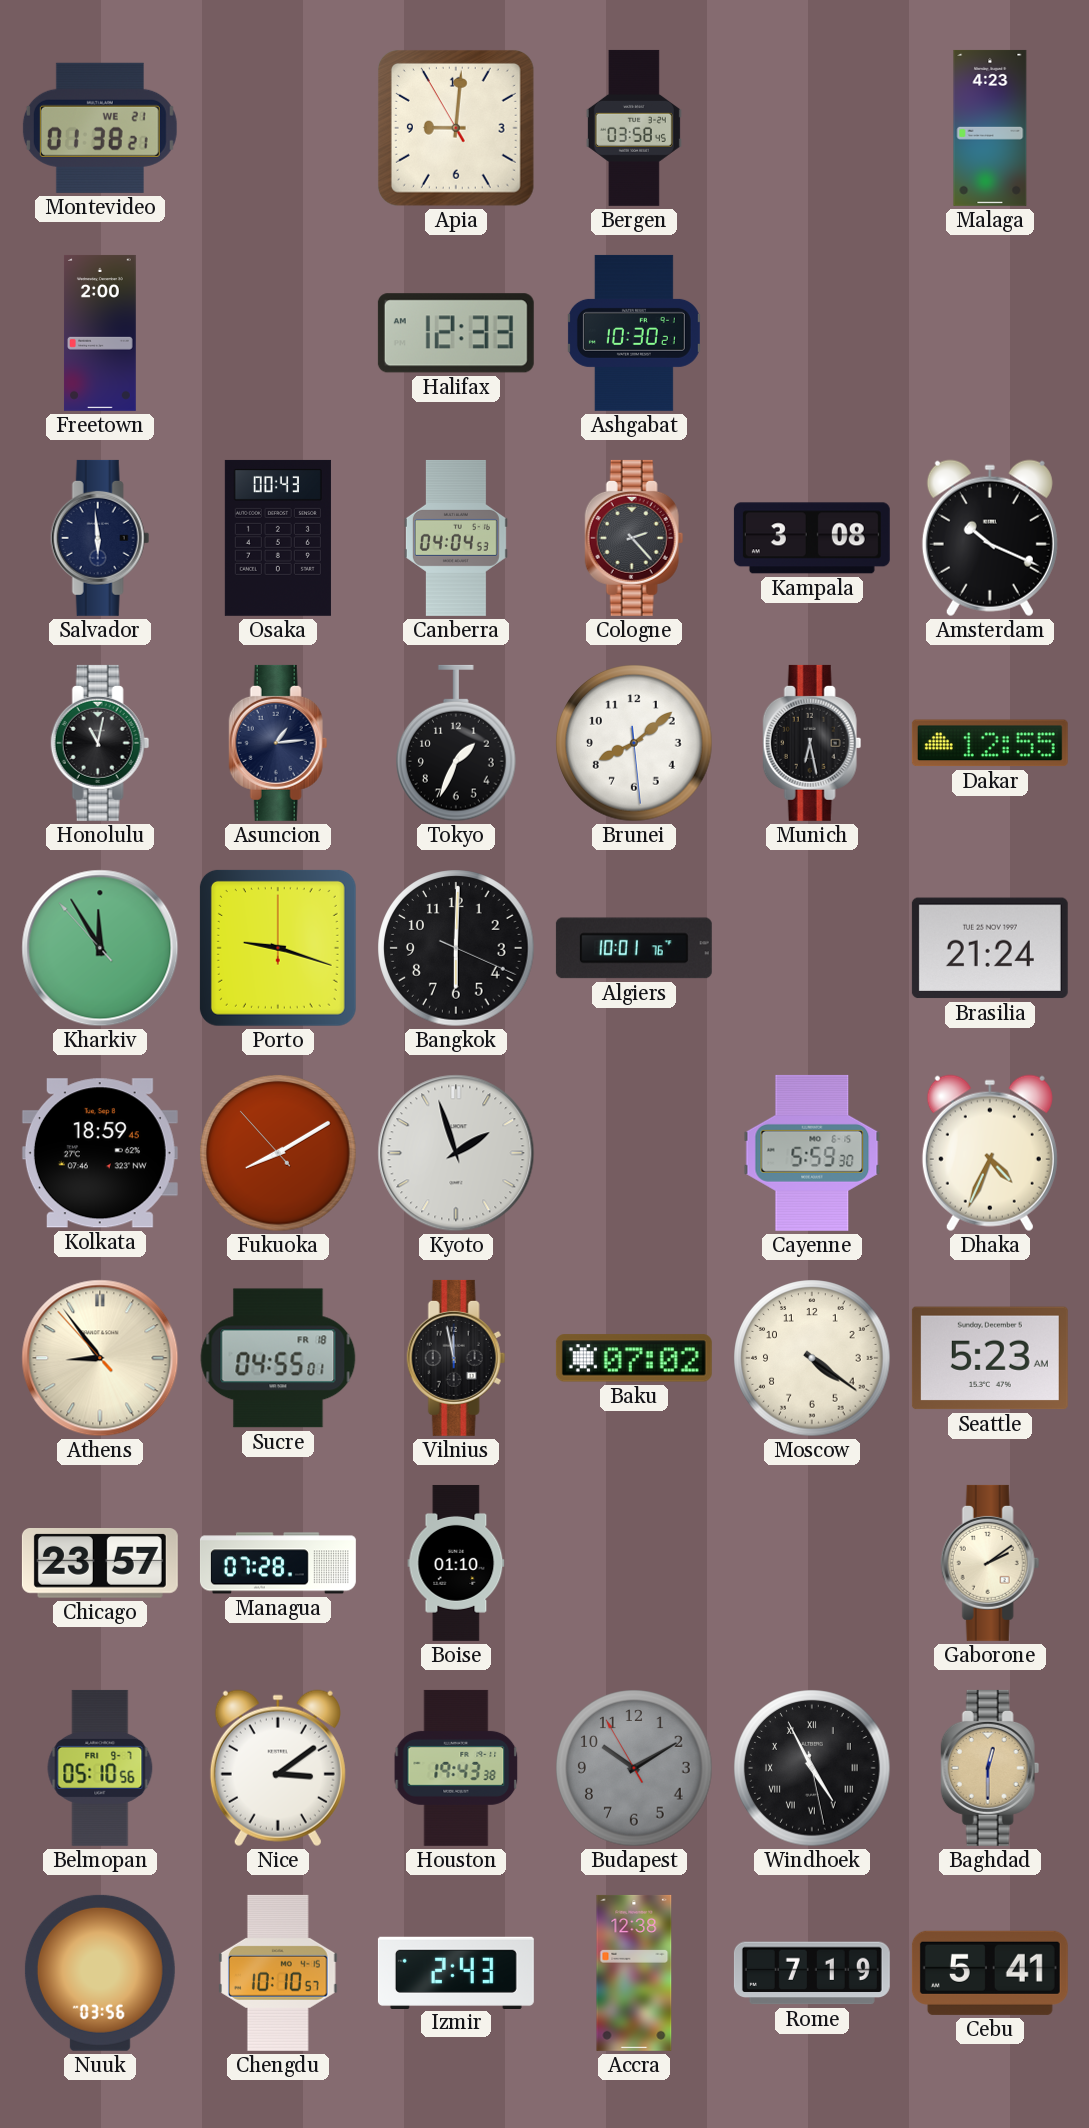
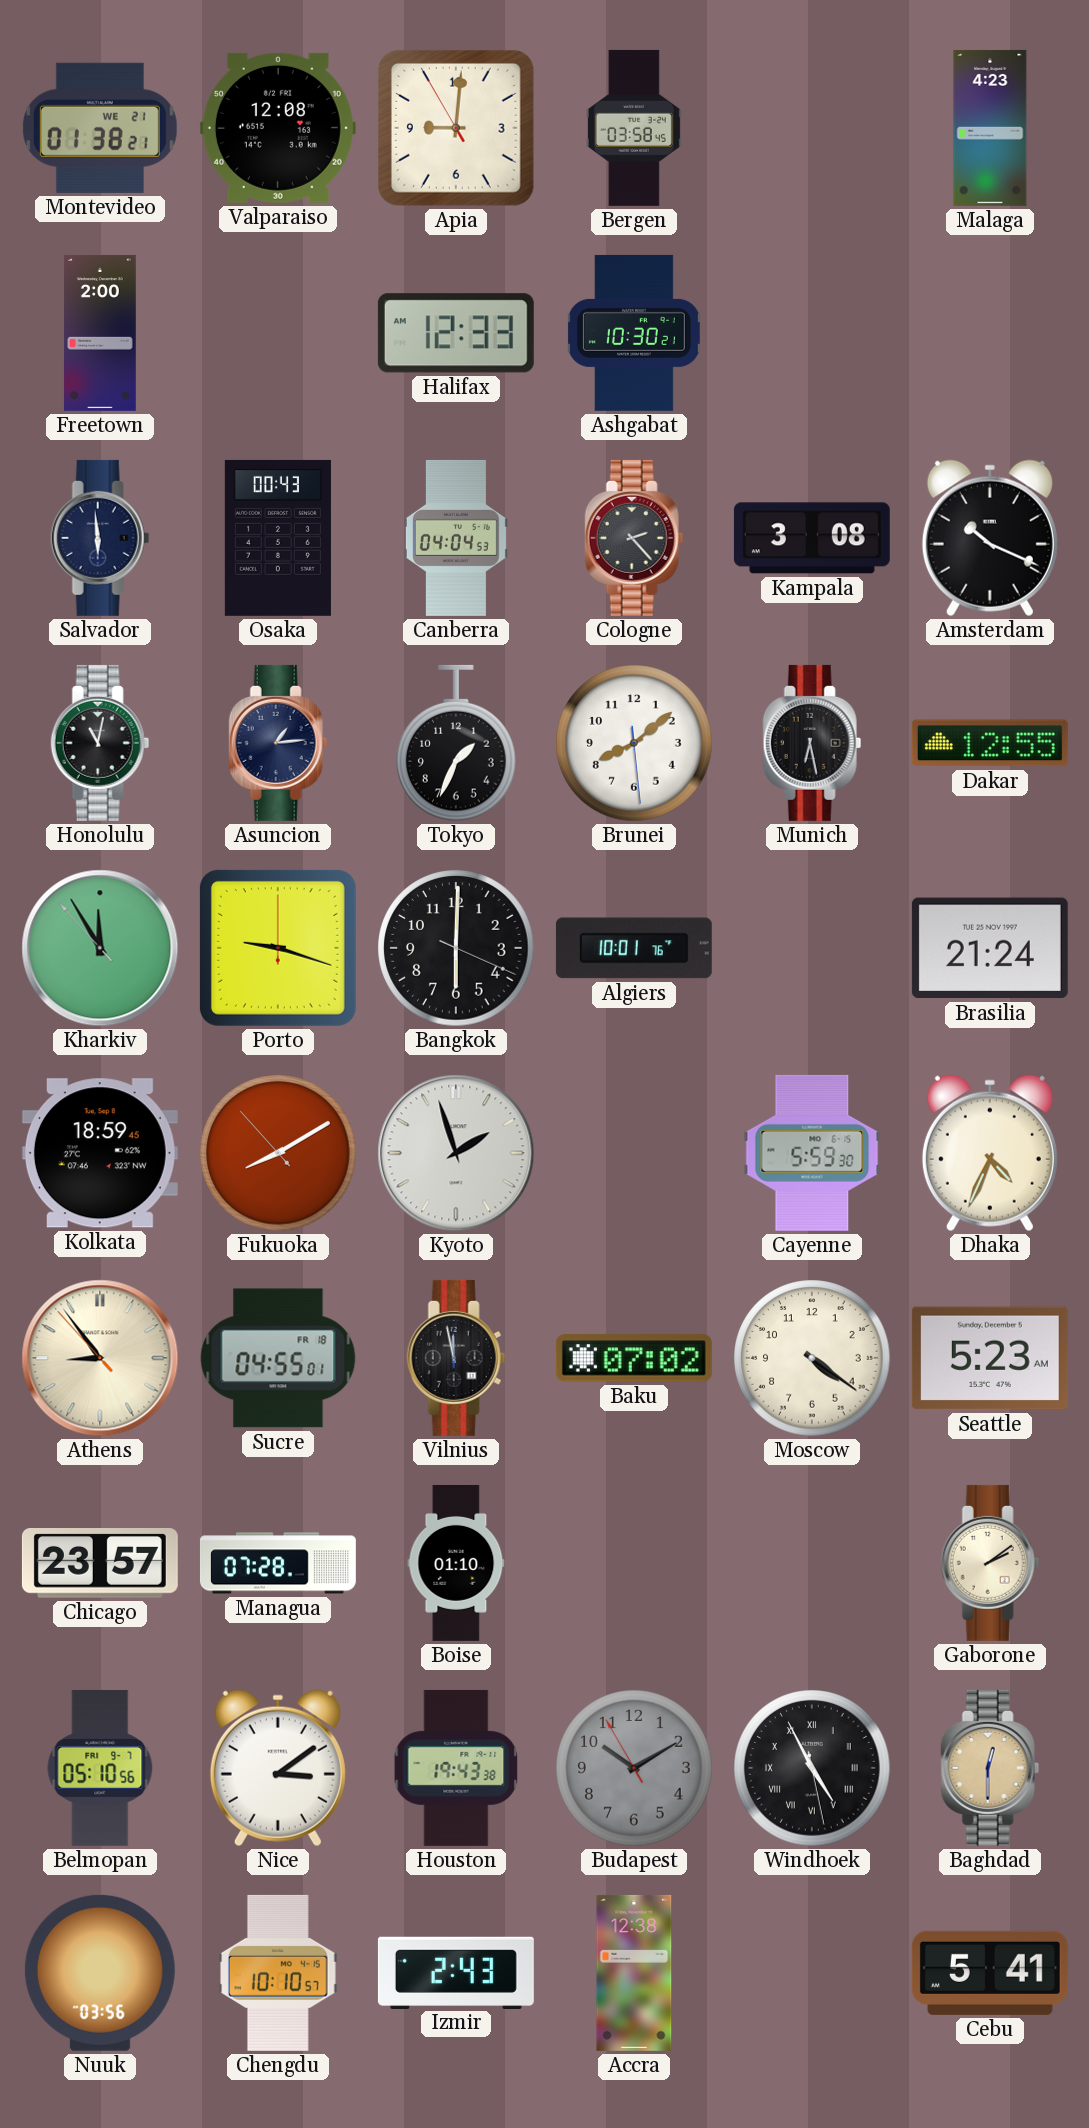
Valparaiso: none -> 12:08
Rome: 7:19 -> none
